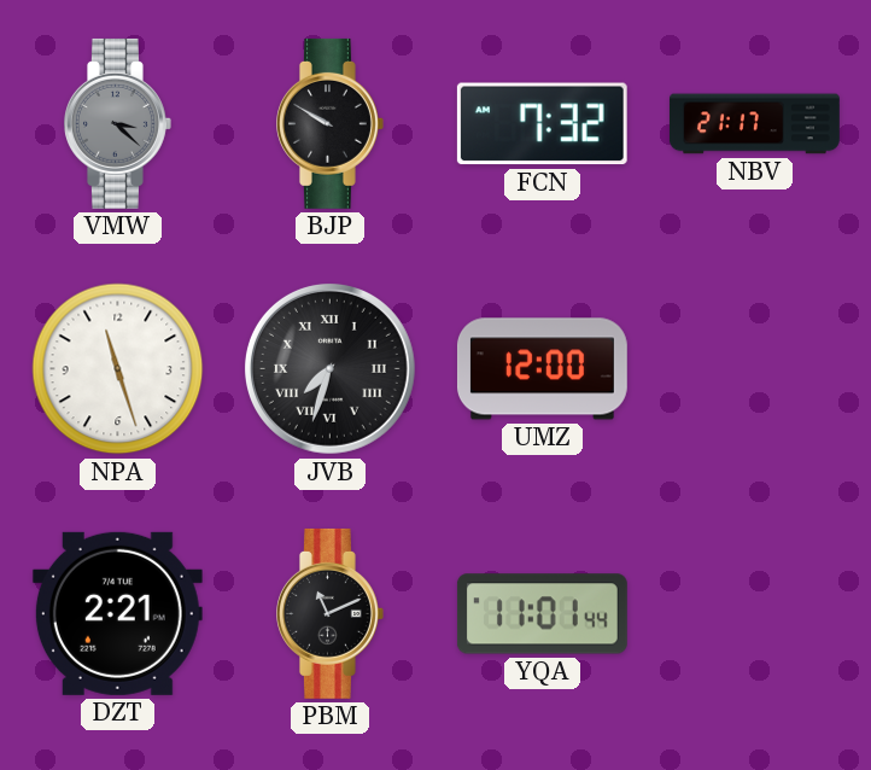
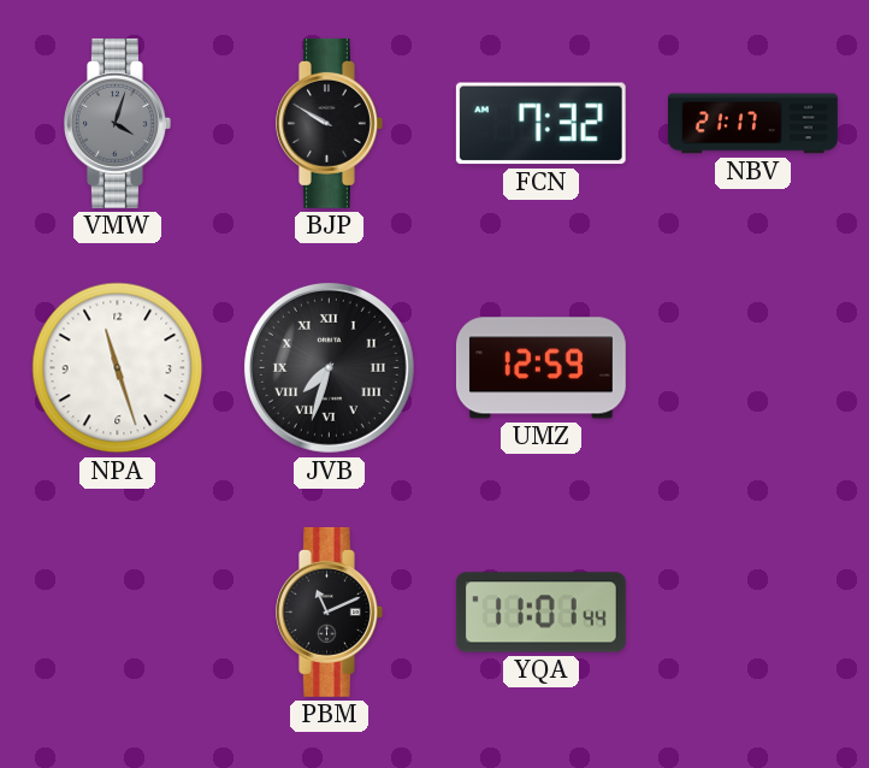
VMW: 3:22 -> 4:03
UMZ: 12:00 -> 12:59
DZT: 2:21 -> none
